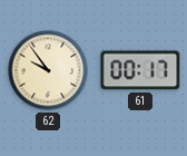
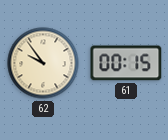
61: 00:17 -> 00:15
